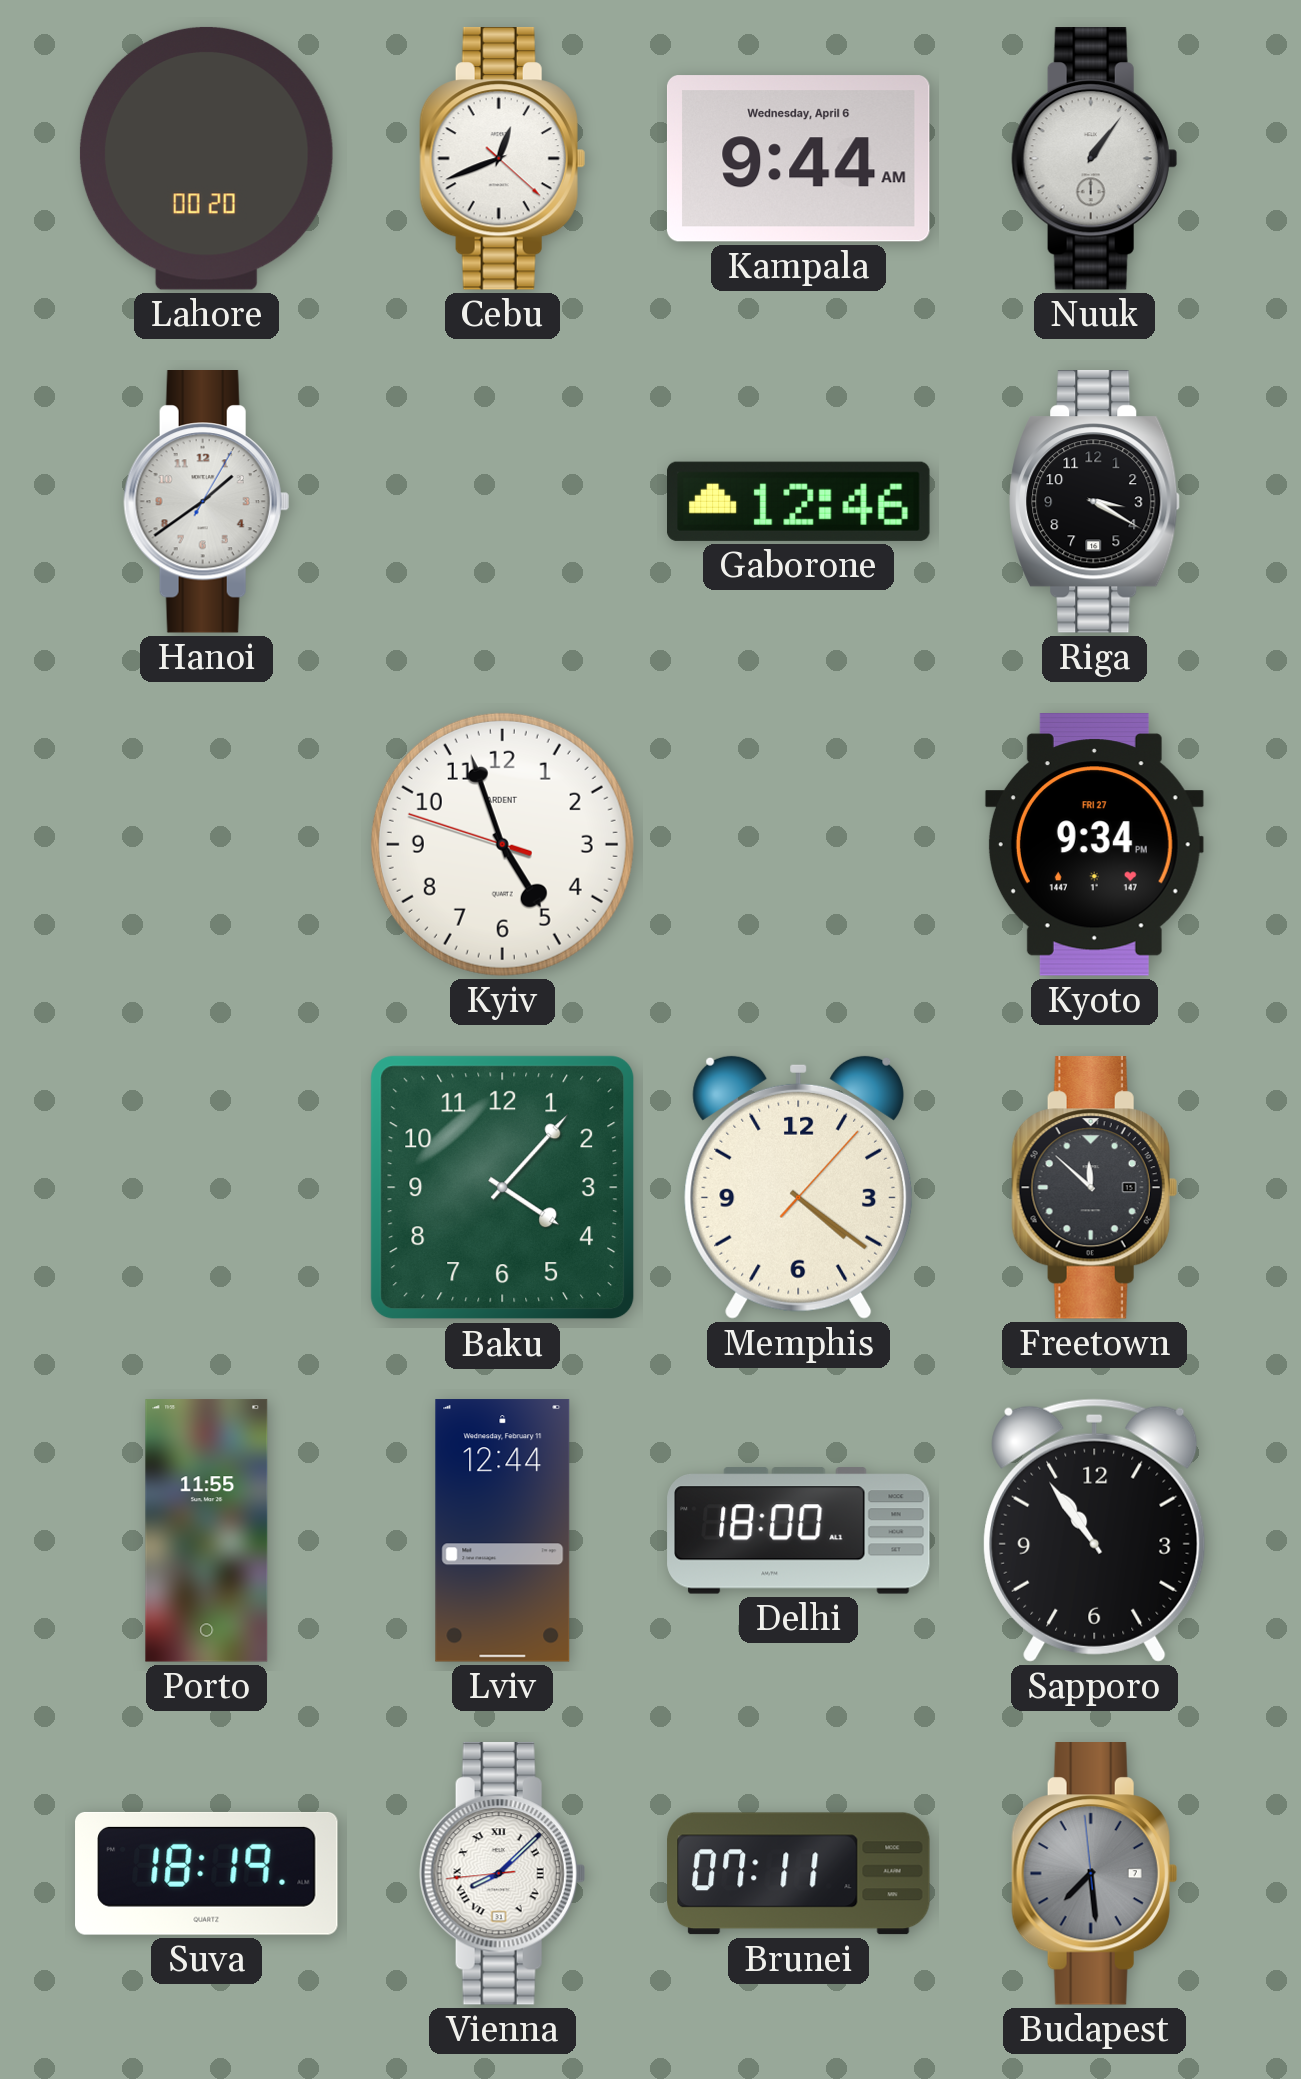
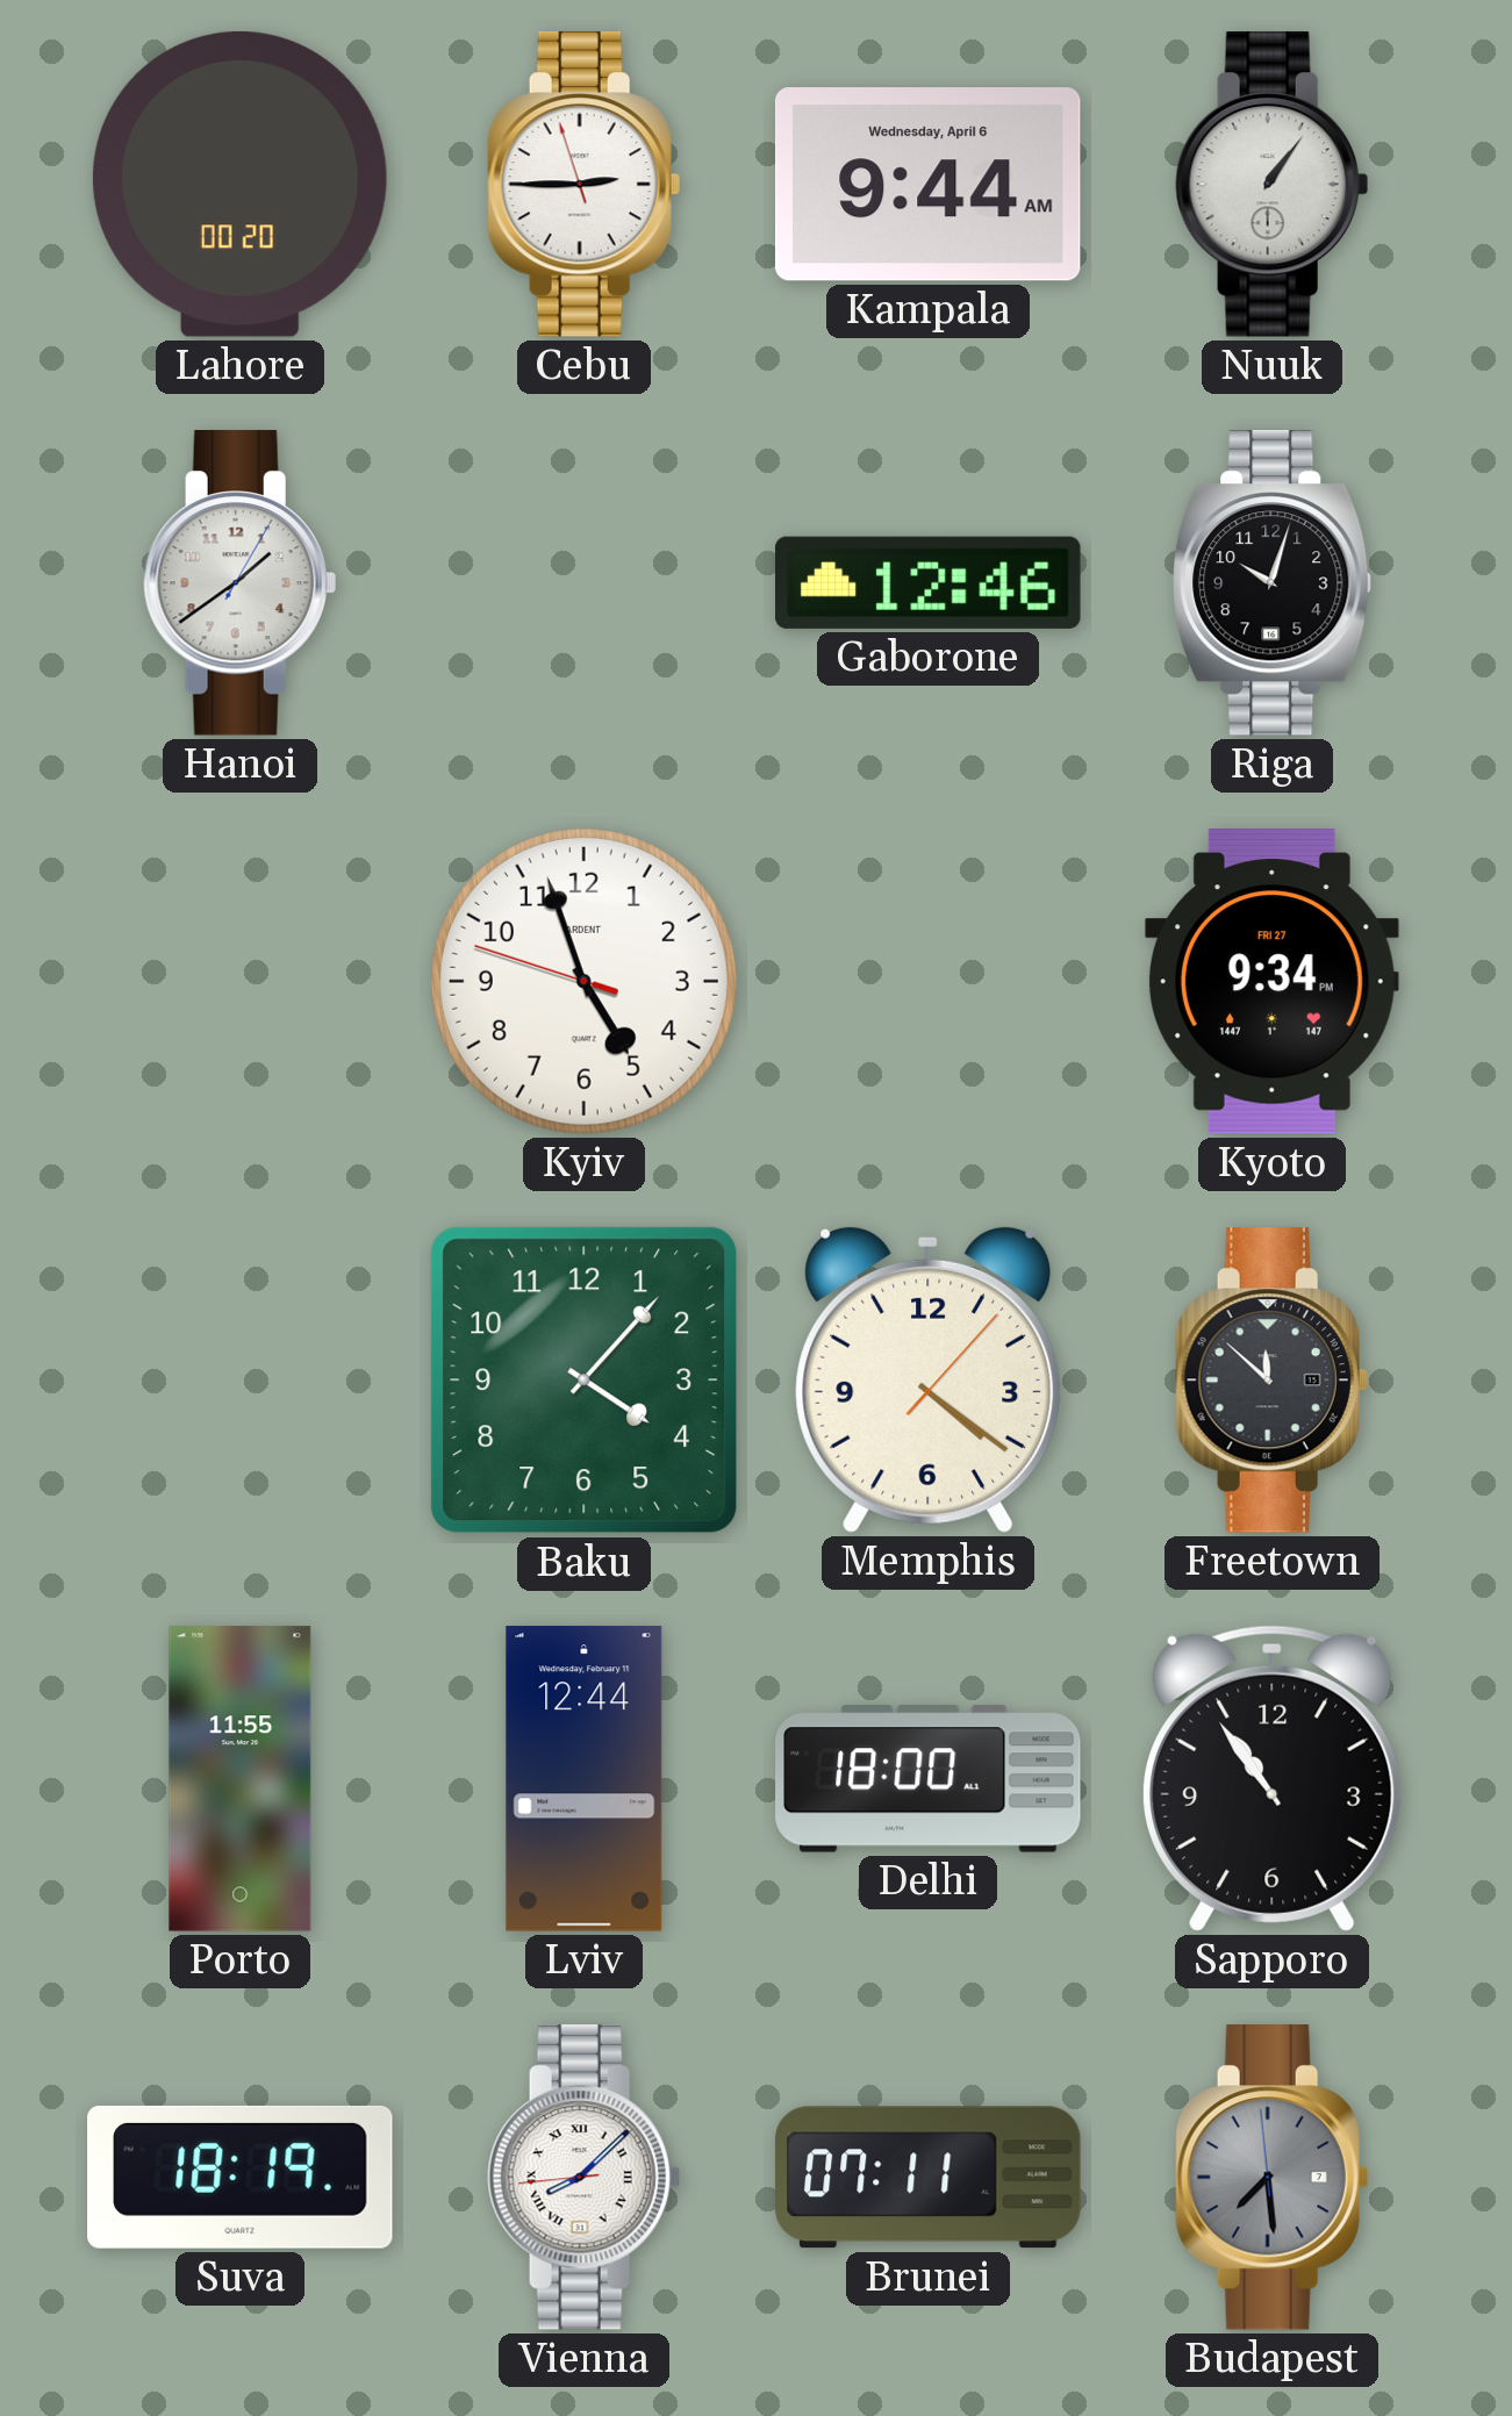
Cebu: 12:41 -> 2:44
Riga: 3:20 -> 10:03
